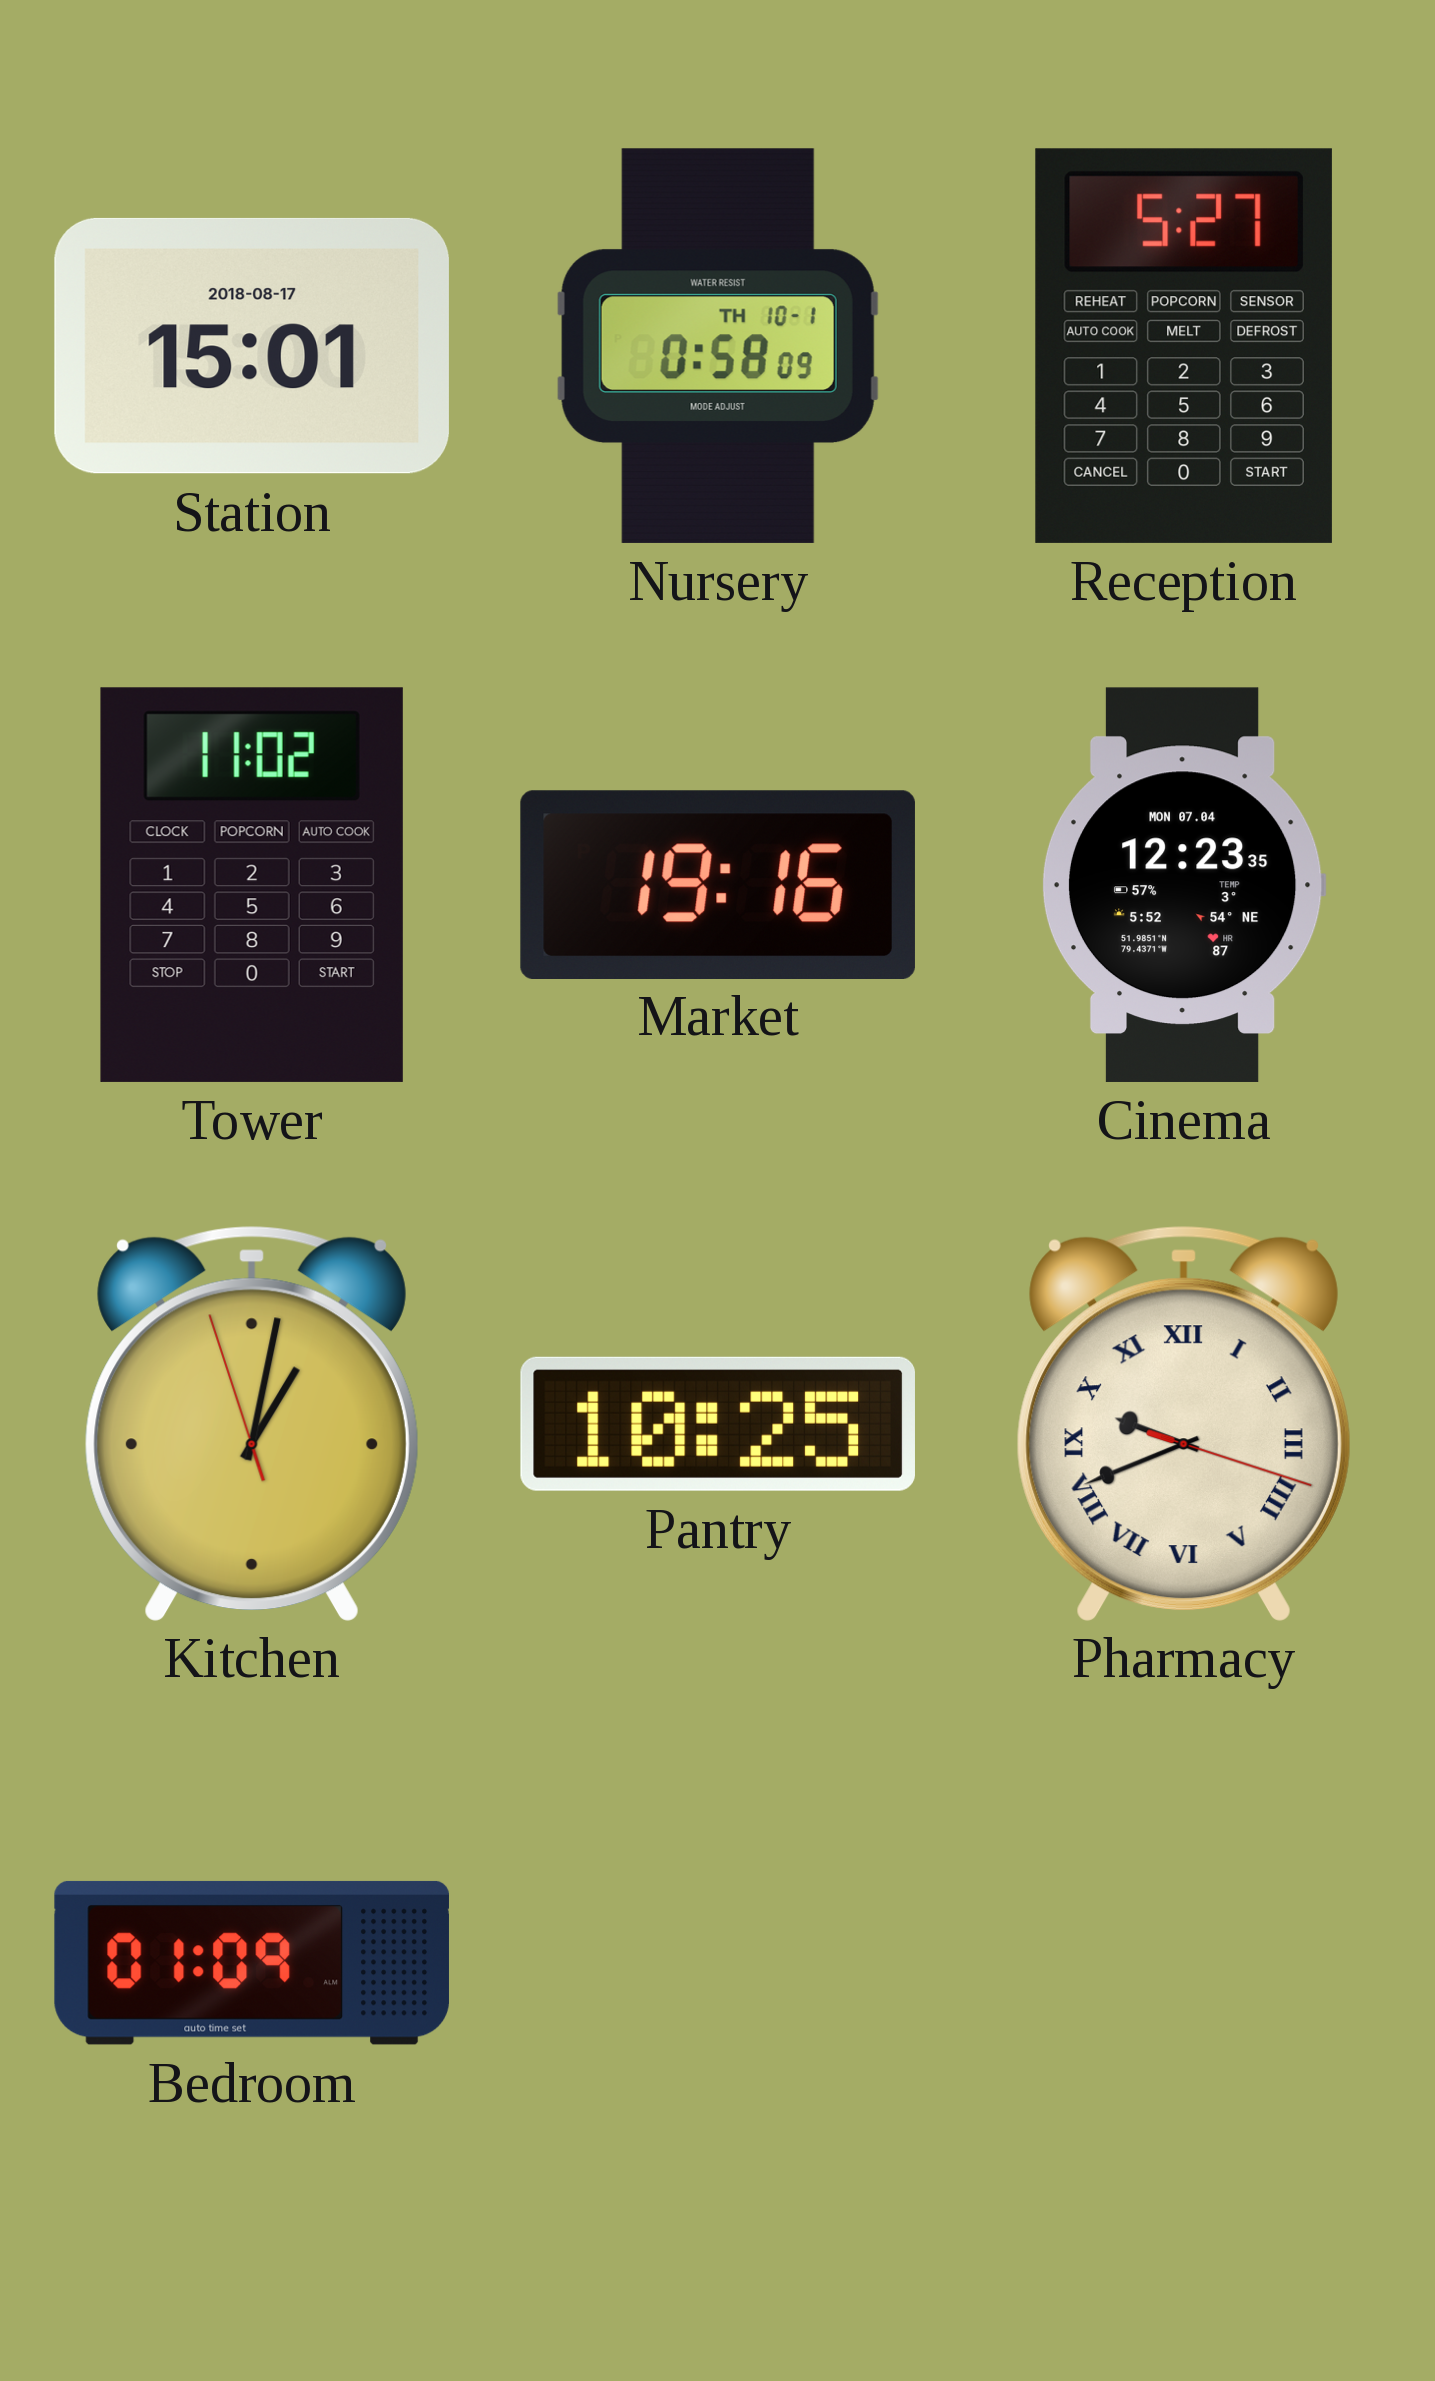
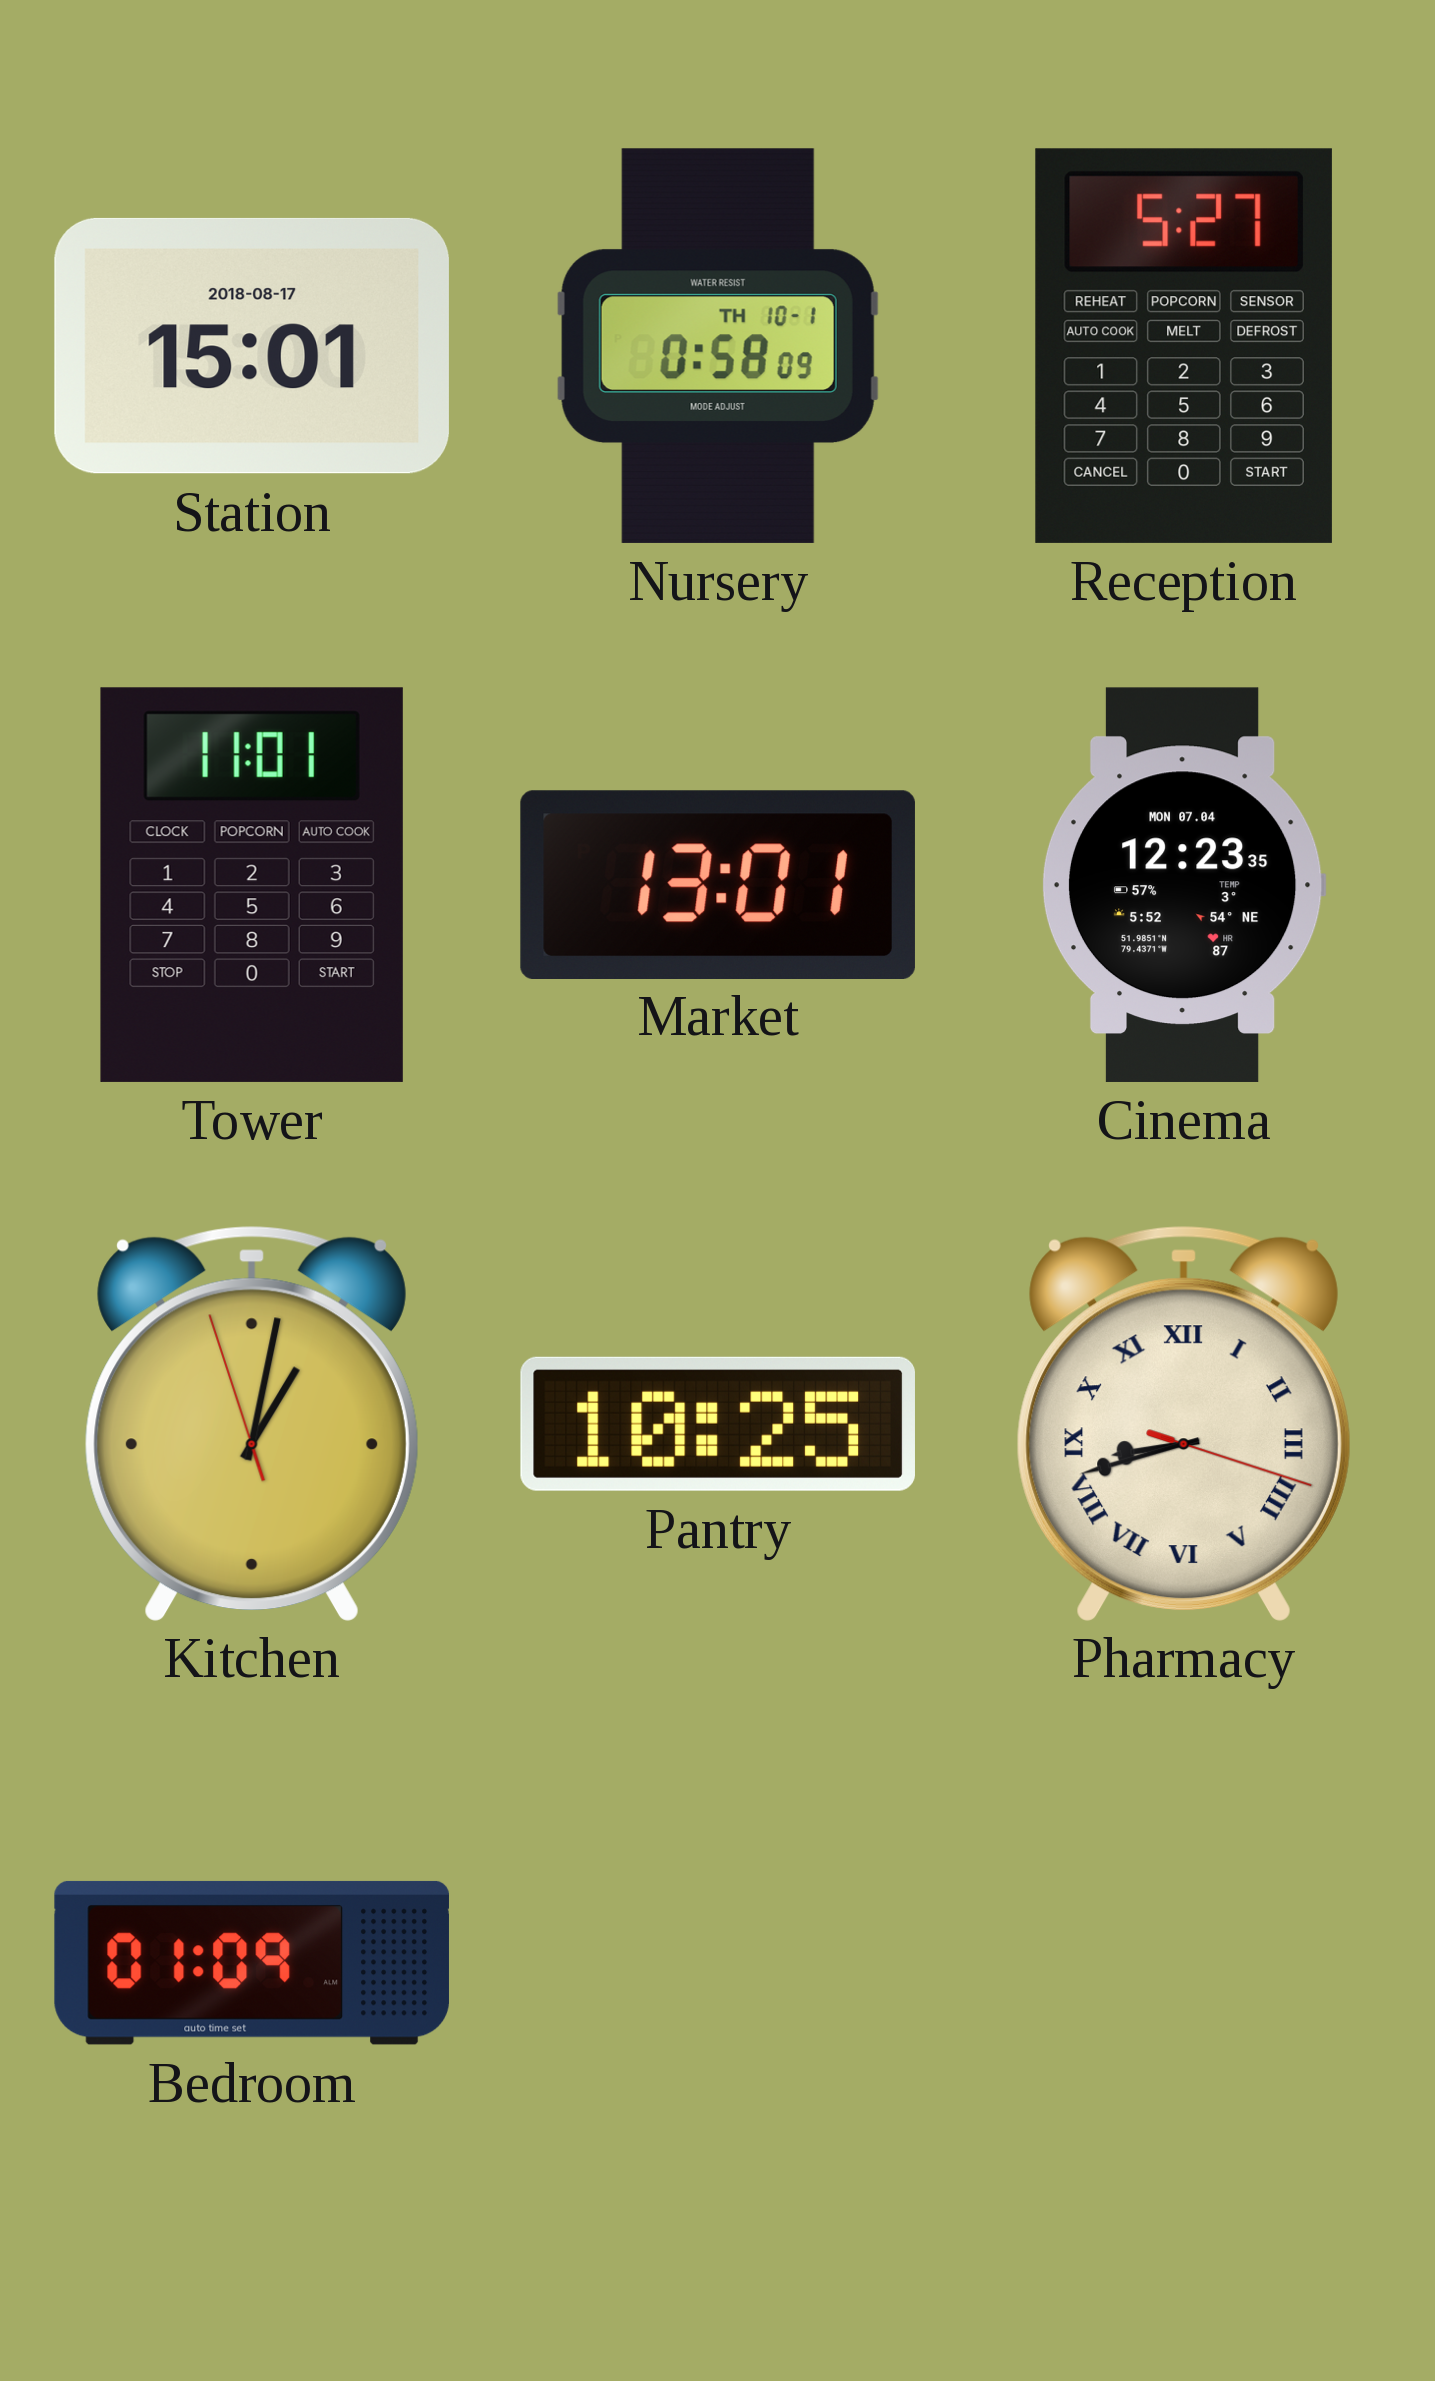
Tower: 11:02 -> 11:01
Market: 19:16 -> 13:01
Pharmacy: 9:41 -> 8:42
